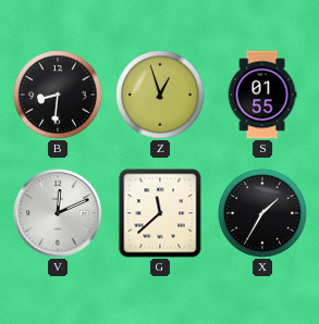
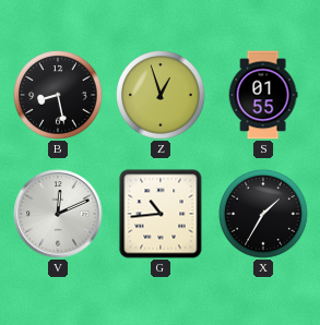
B: 8:31 -> 8:28
G: 11:38 -> 10:44
